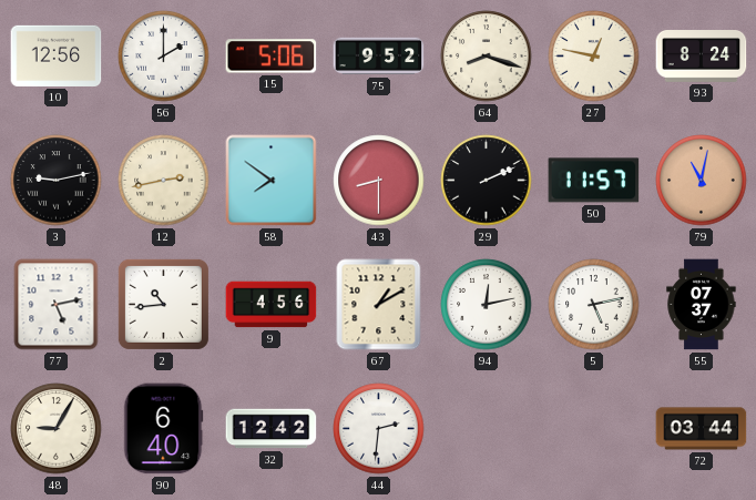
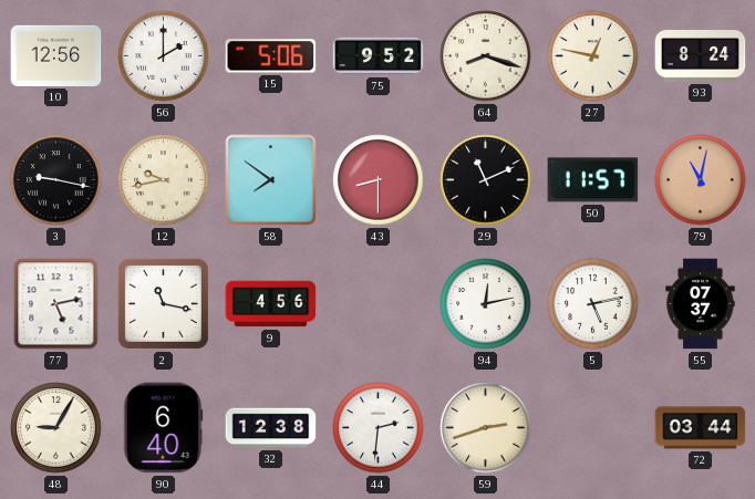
3: 9:13 -> 9:17
12: 2:43 -> 9:43
29: 2:11 -> 11:11
2: 10:44 -> 11:17
67: 1:10 -> none
32: 12:42 -> 12:38
59: none -> 2:42
